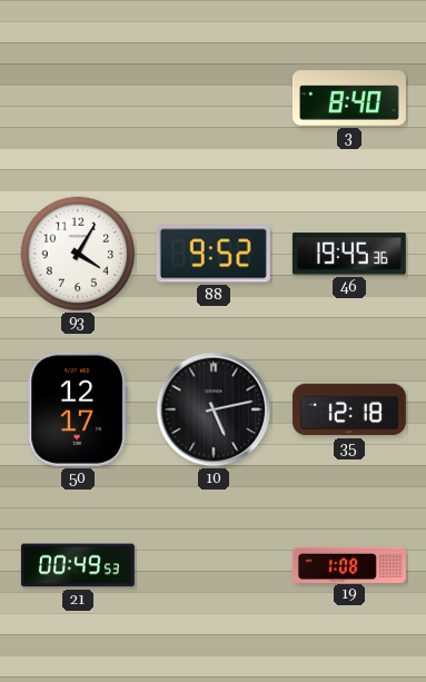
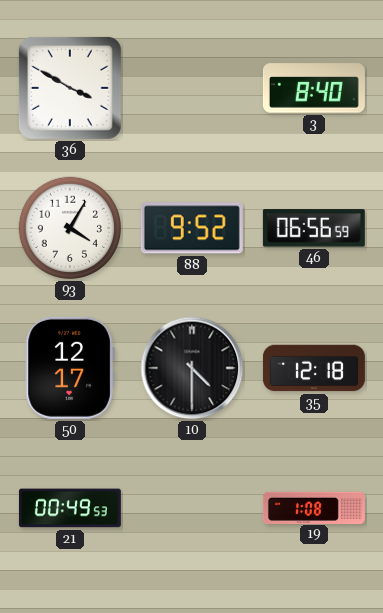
36: none -> 3:50
46: 19:45 -> 06:56
10: 5:13 -> 4:30
